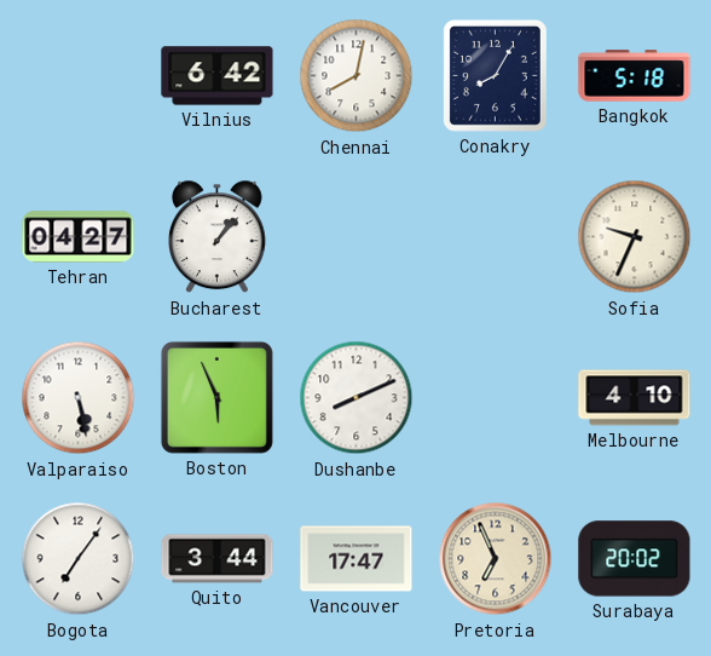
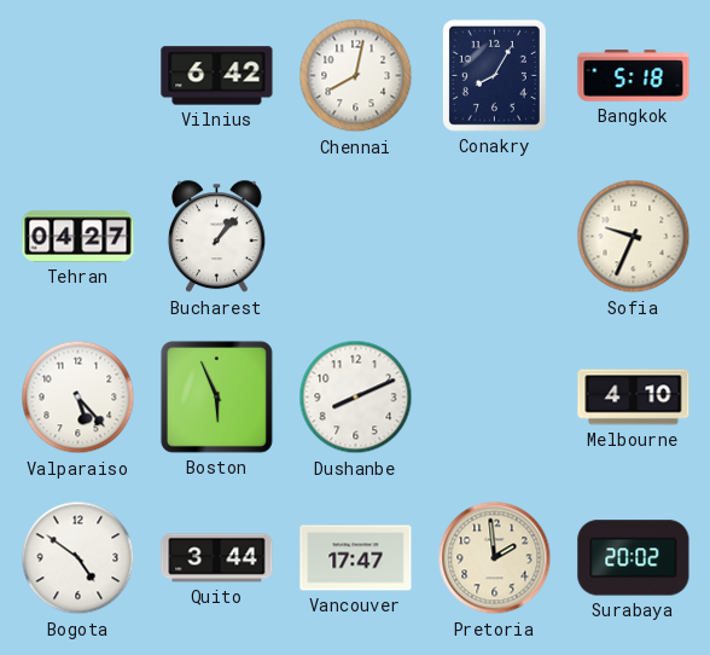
Valparaiso: 5:28 -> 5:23
Bogota: 7:06 -> 4:51
Pretoria: 6:56 -> 1:59
